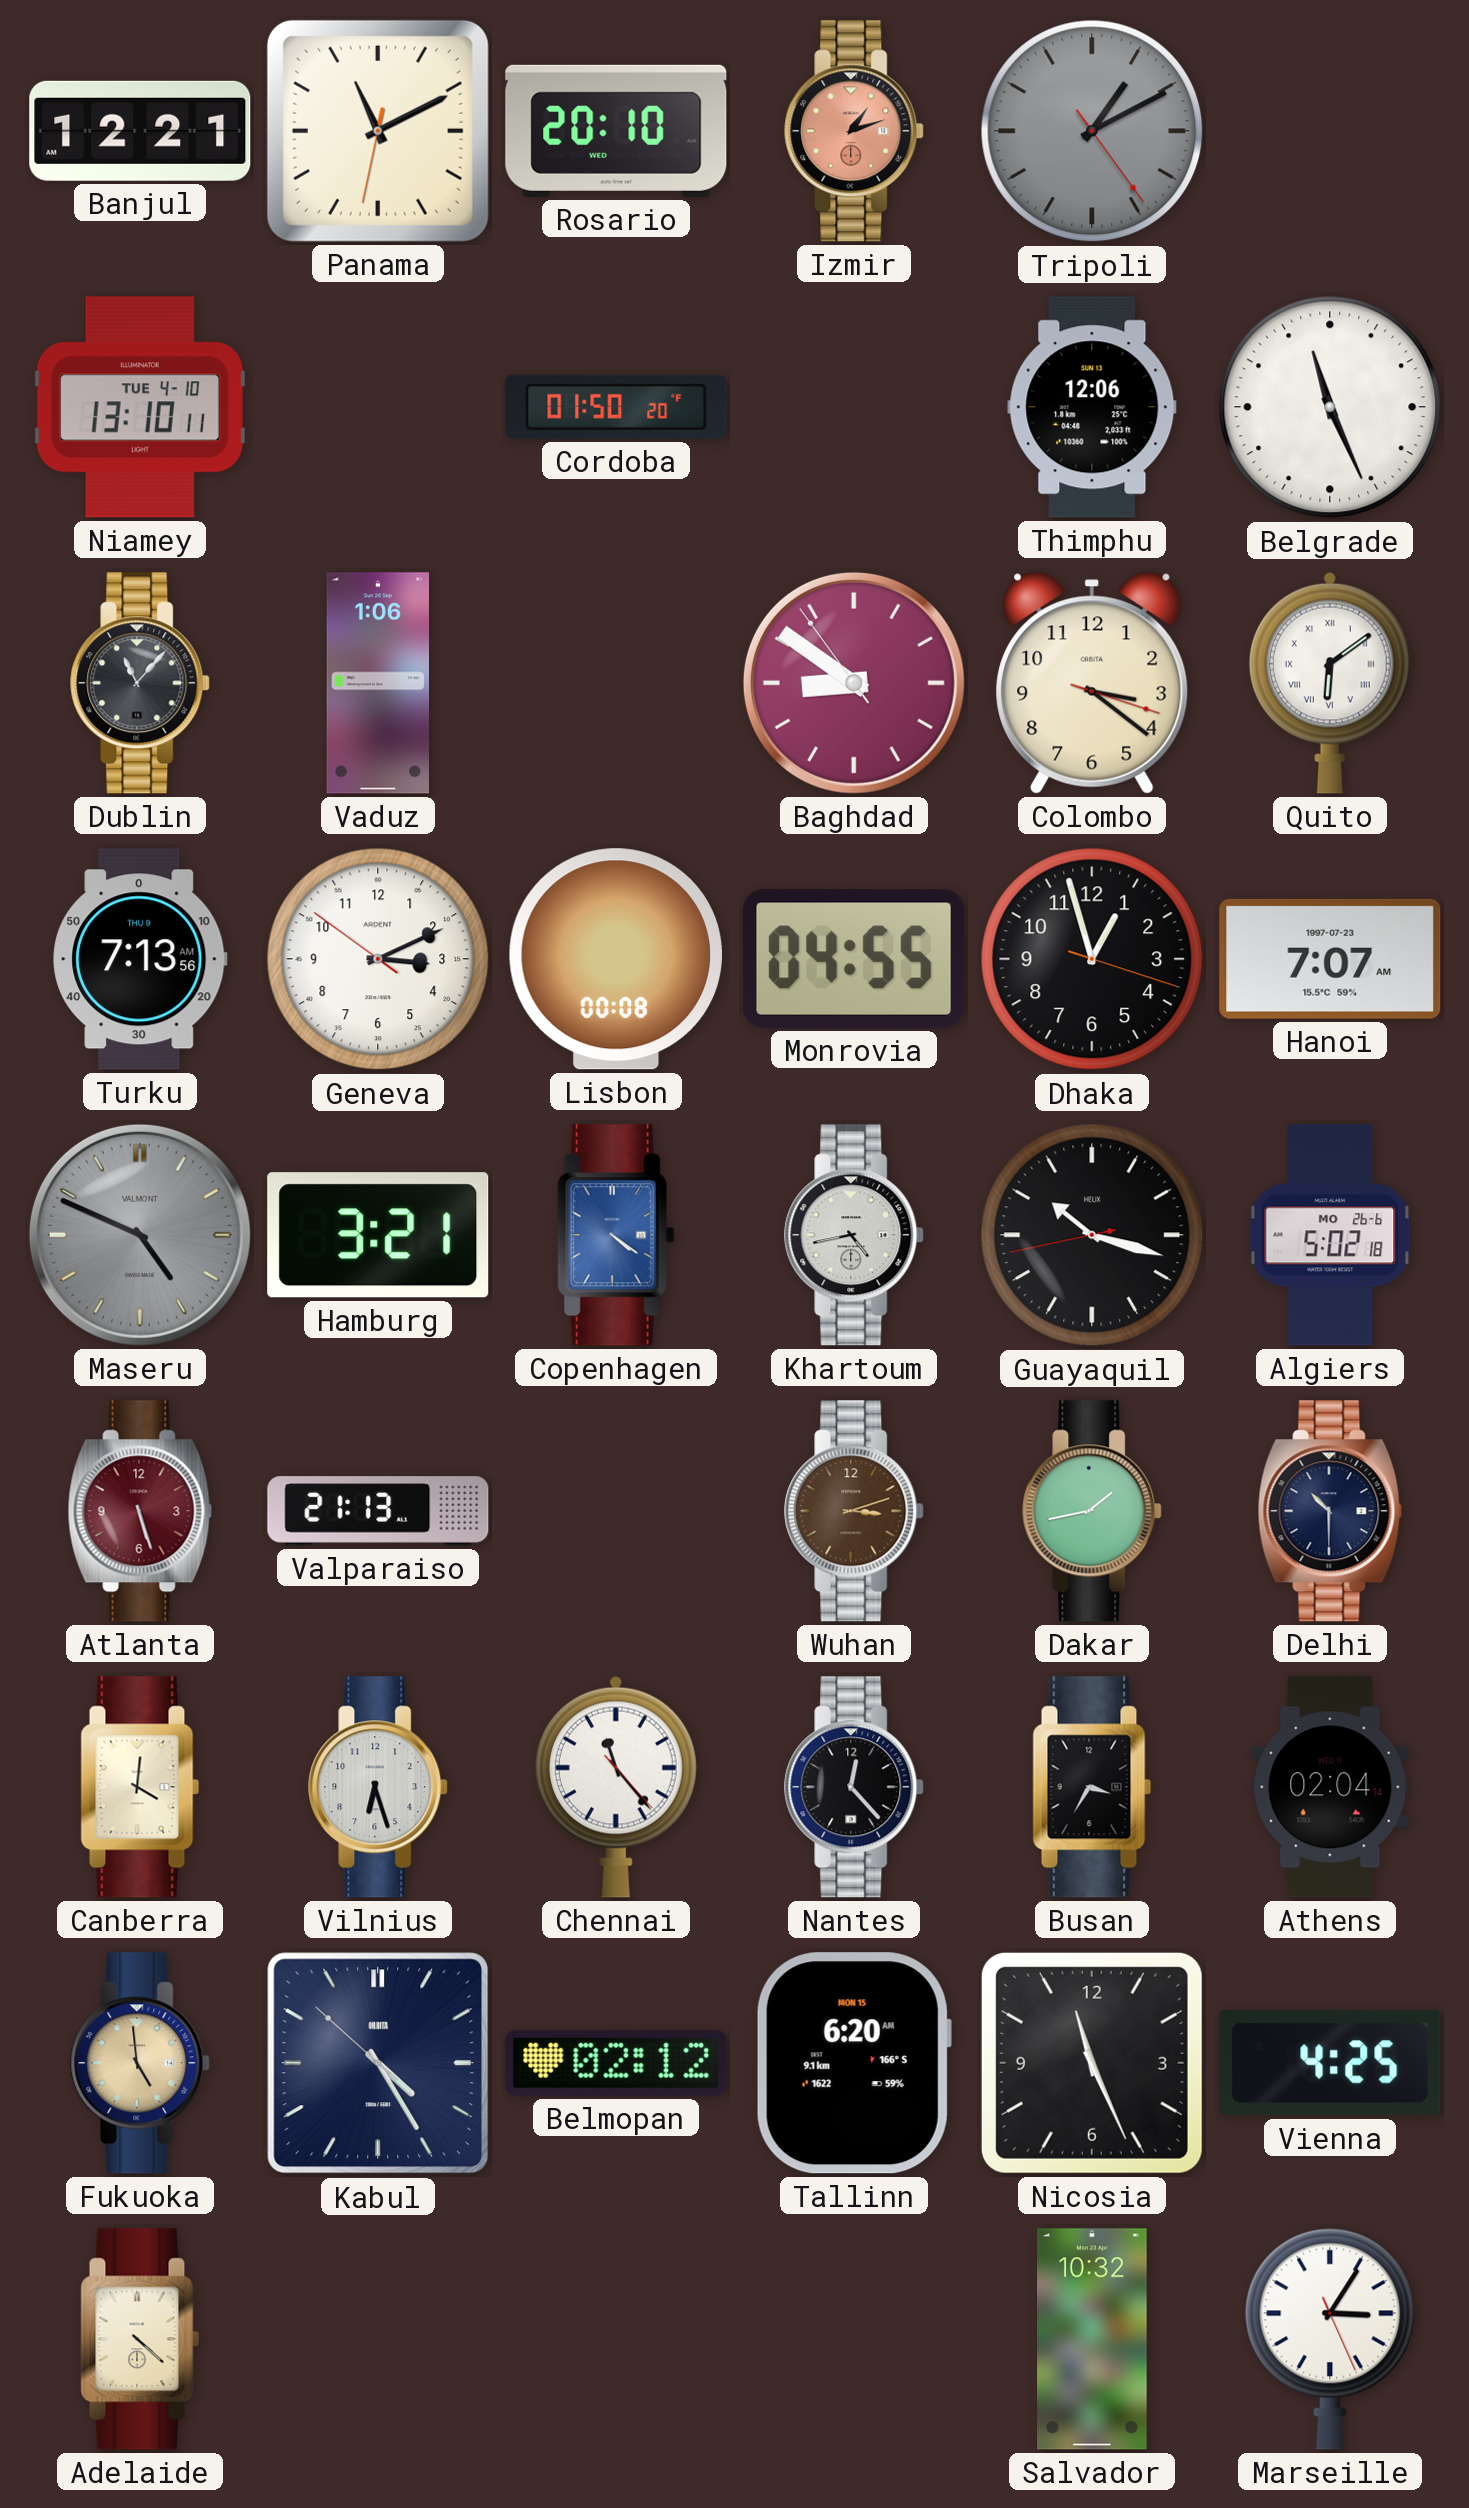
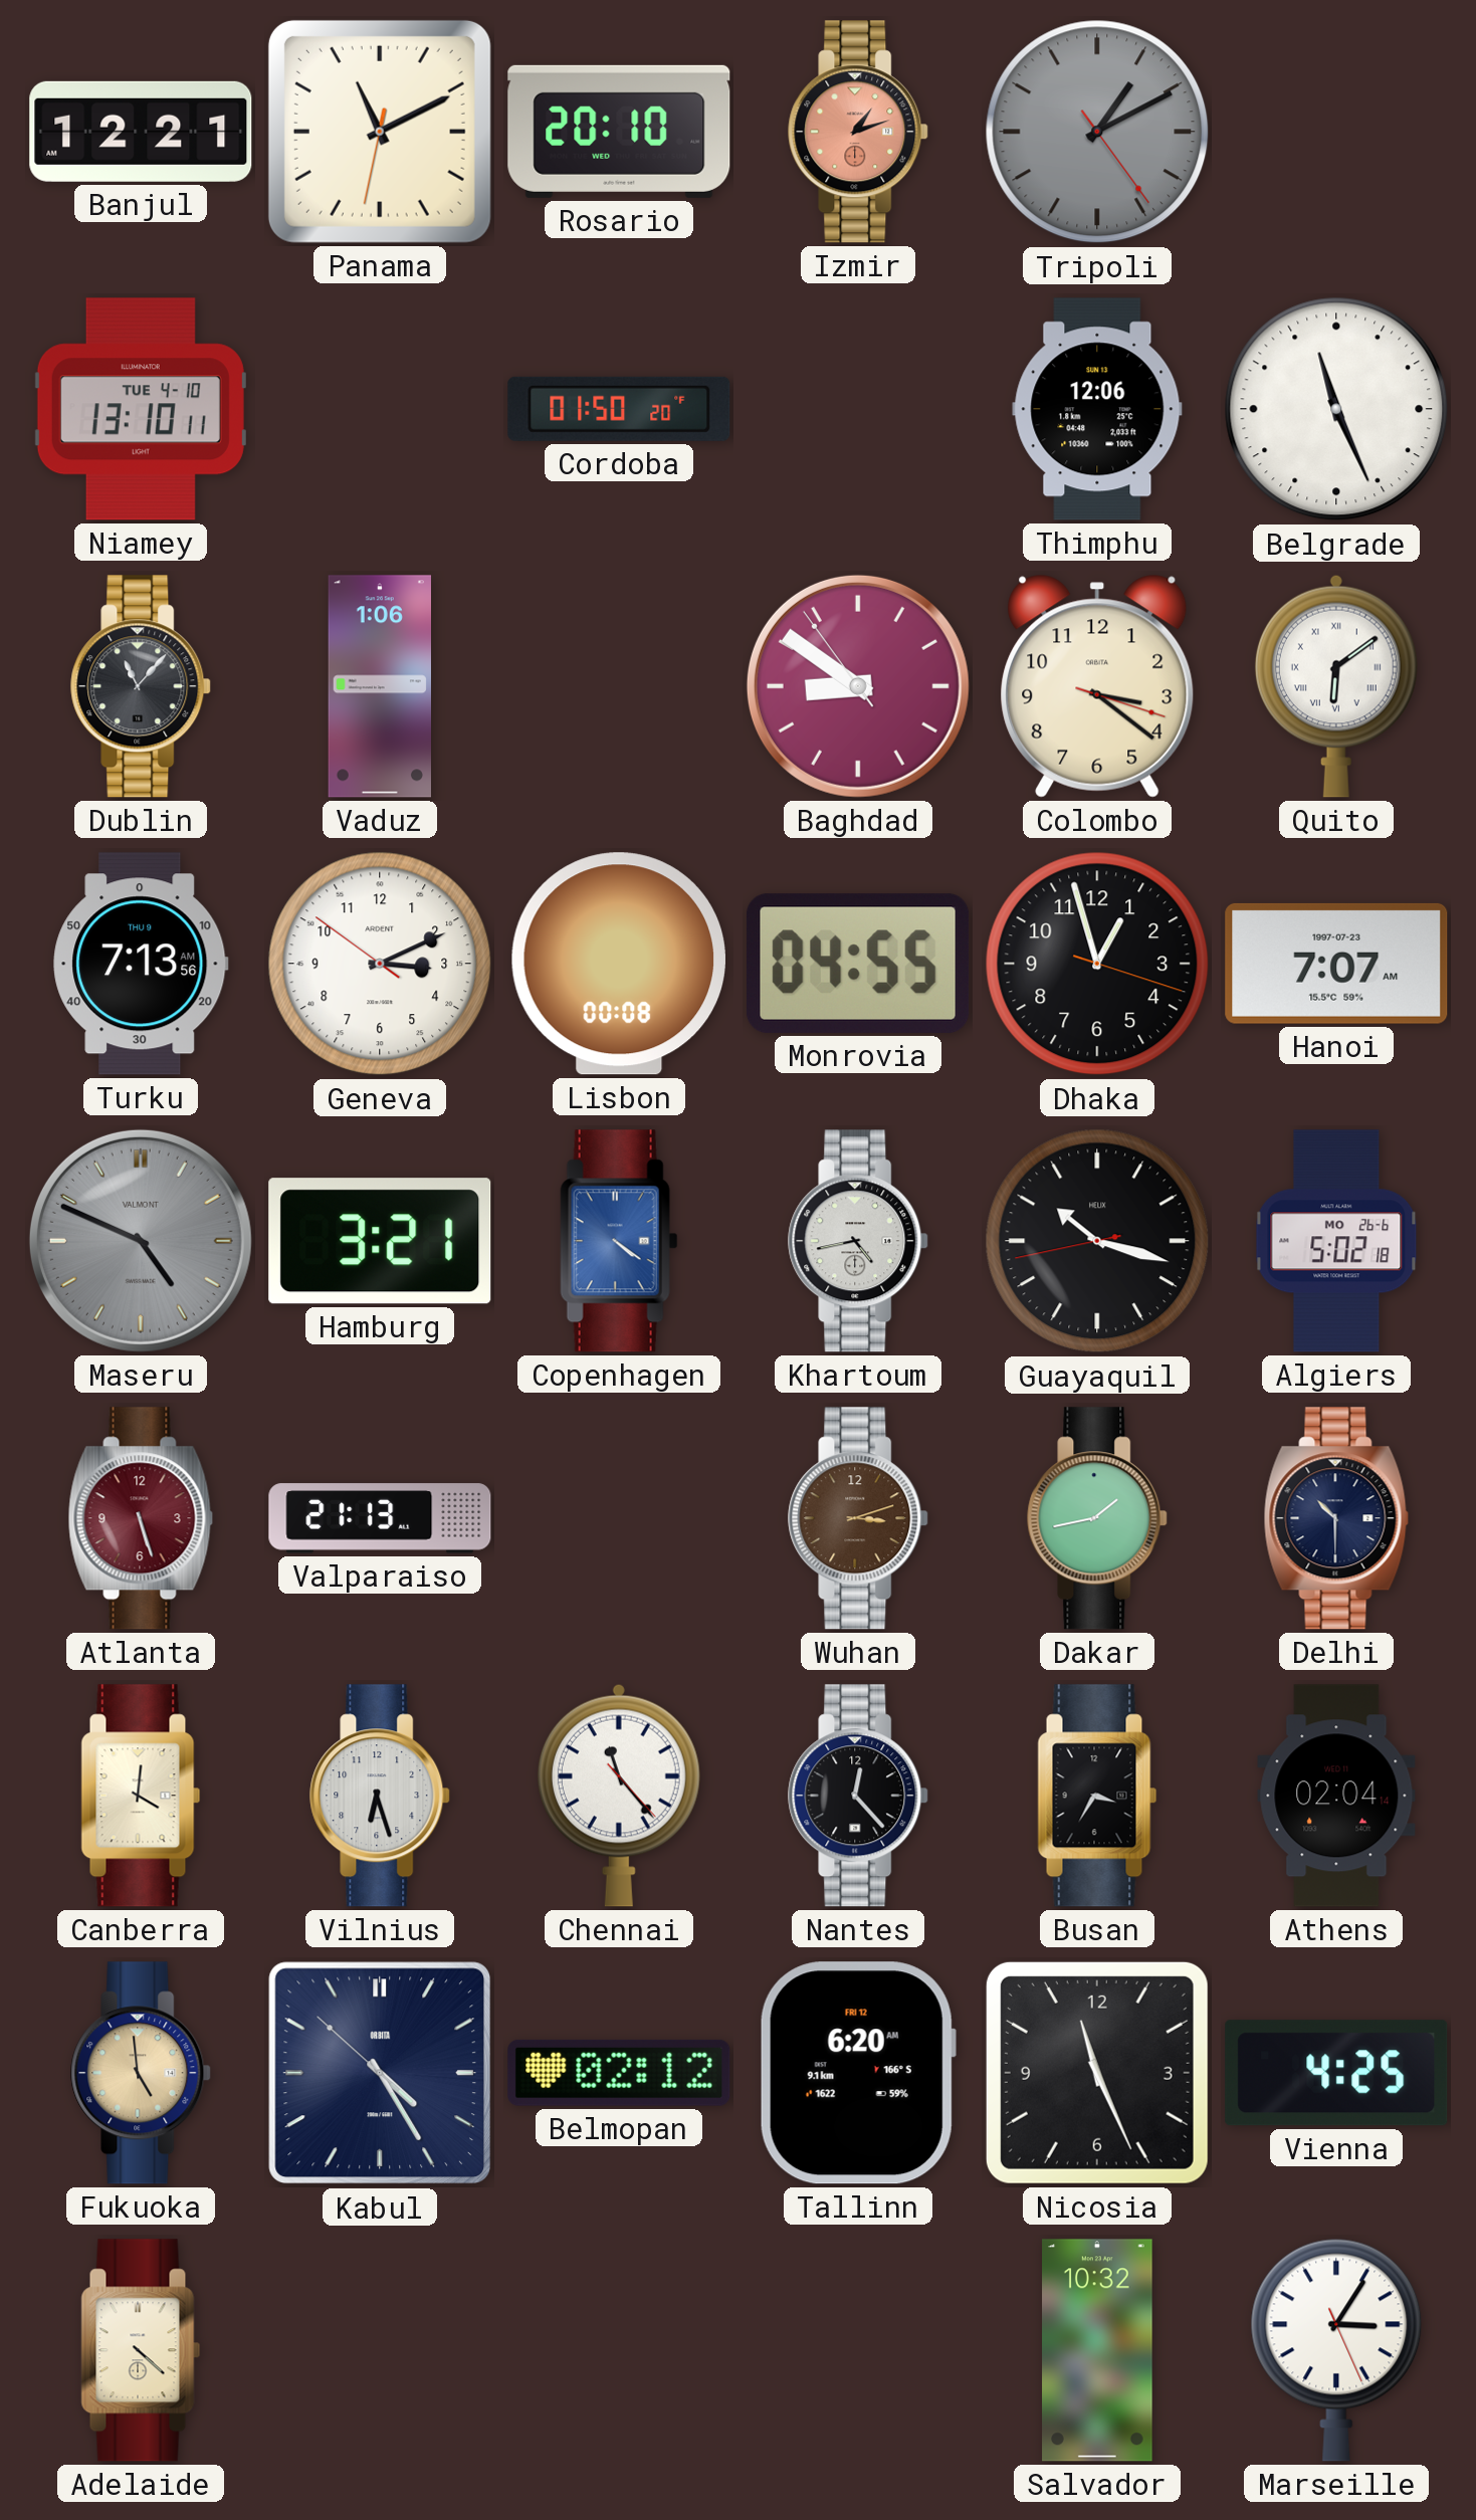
Tallinn date: MON 15 -> FRI 12
